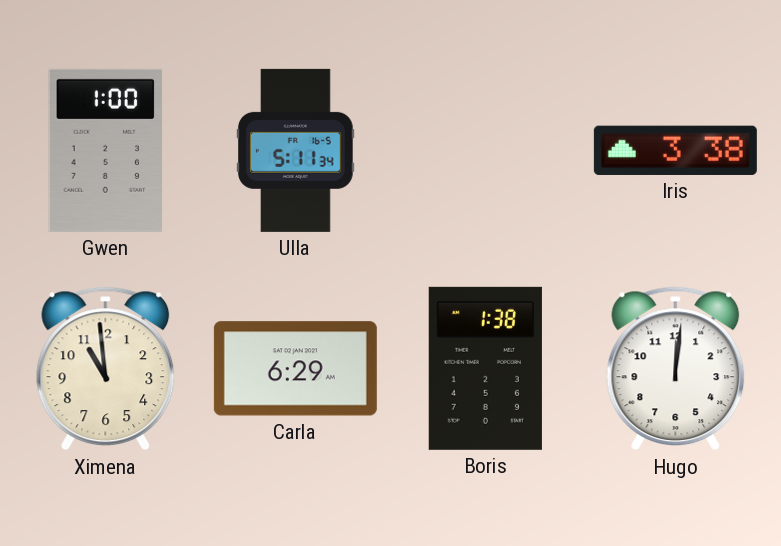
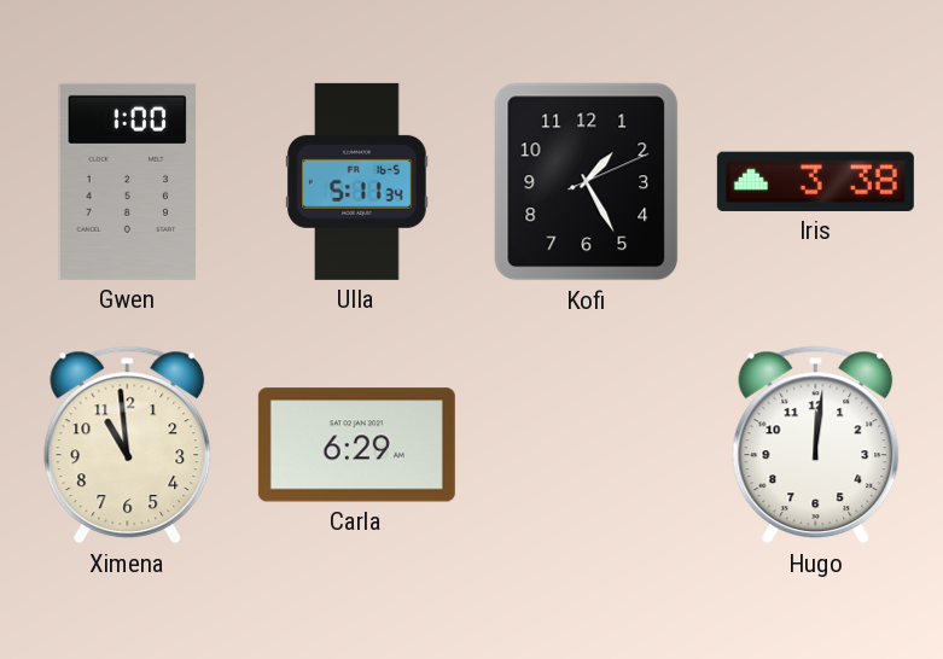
Kofi: none -> 1:25
Boris: 1:38 -> none
